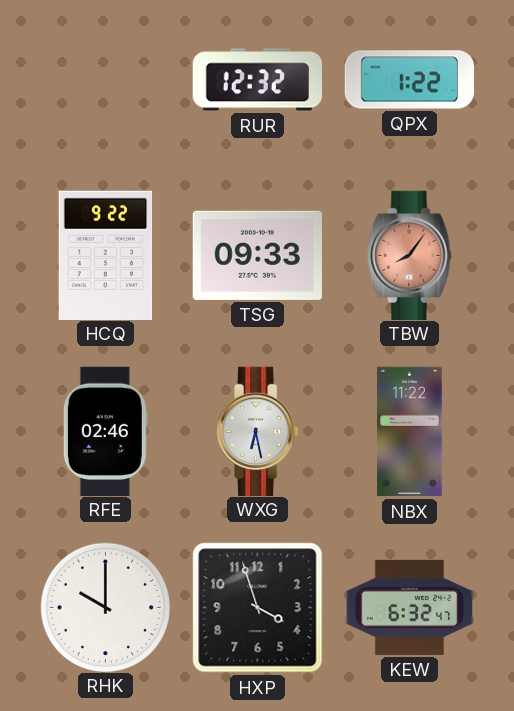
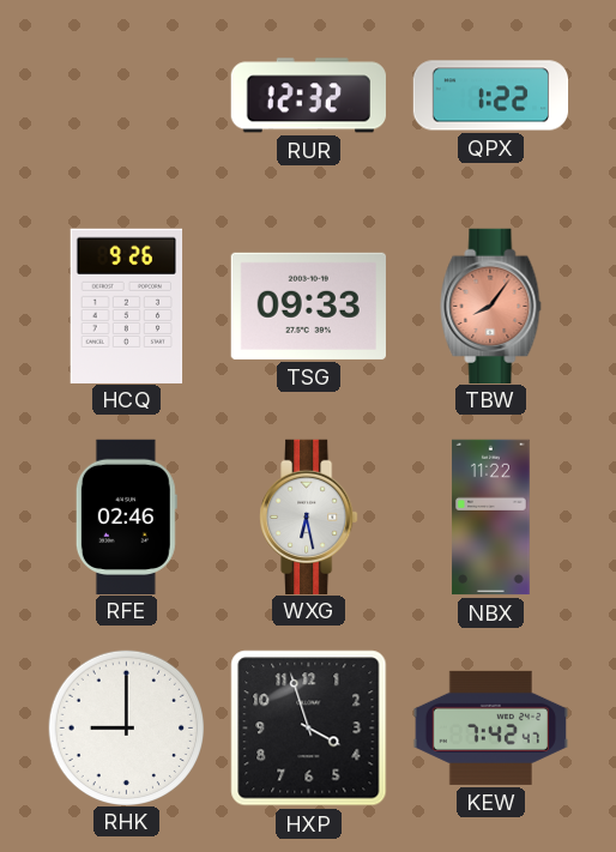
HCQ: 9:22 -> 9:26
RHK: 10:00 -> 9:00
KEW: 6:32 -> 7:42
